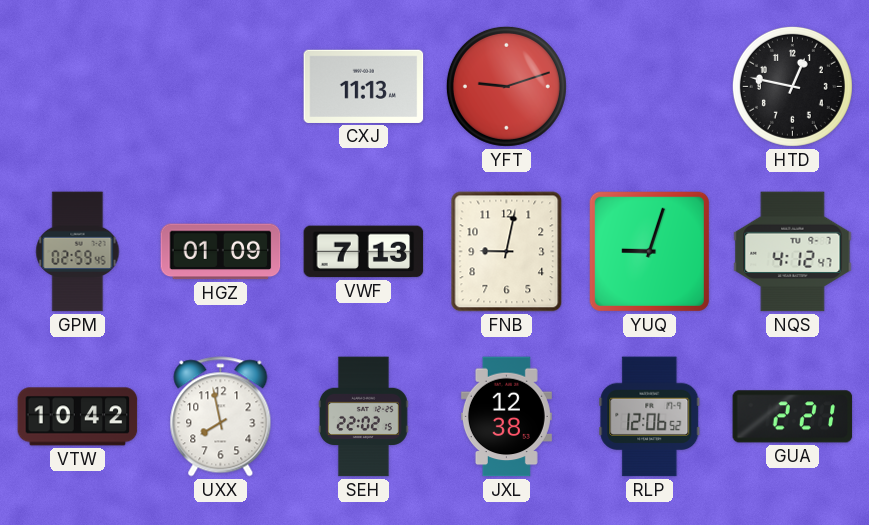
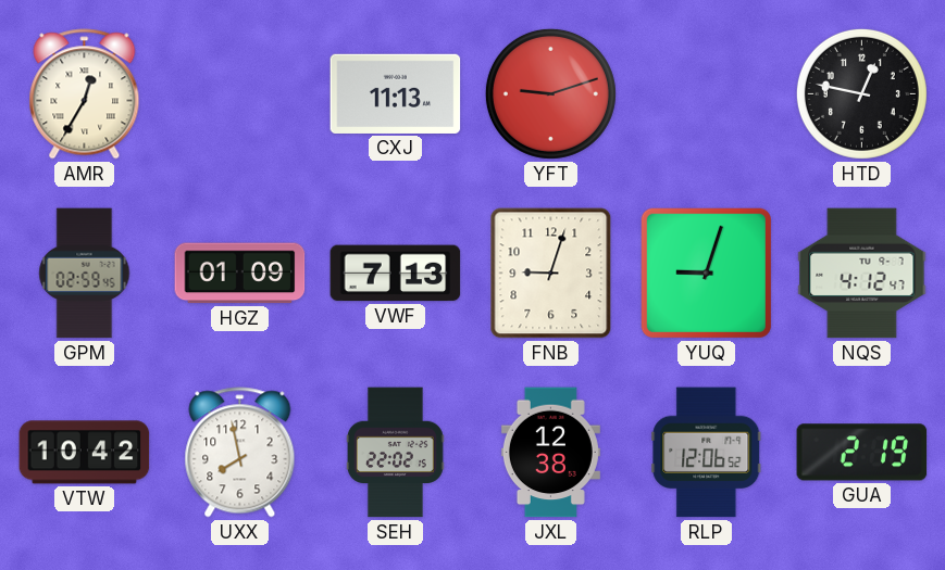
AMR: none -> 12:35
FNB: 9:02 -> 9:03
GUA: 2:21 -> 2:19
